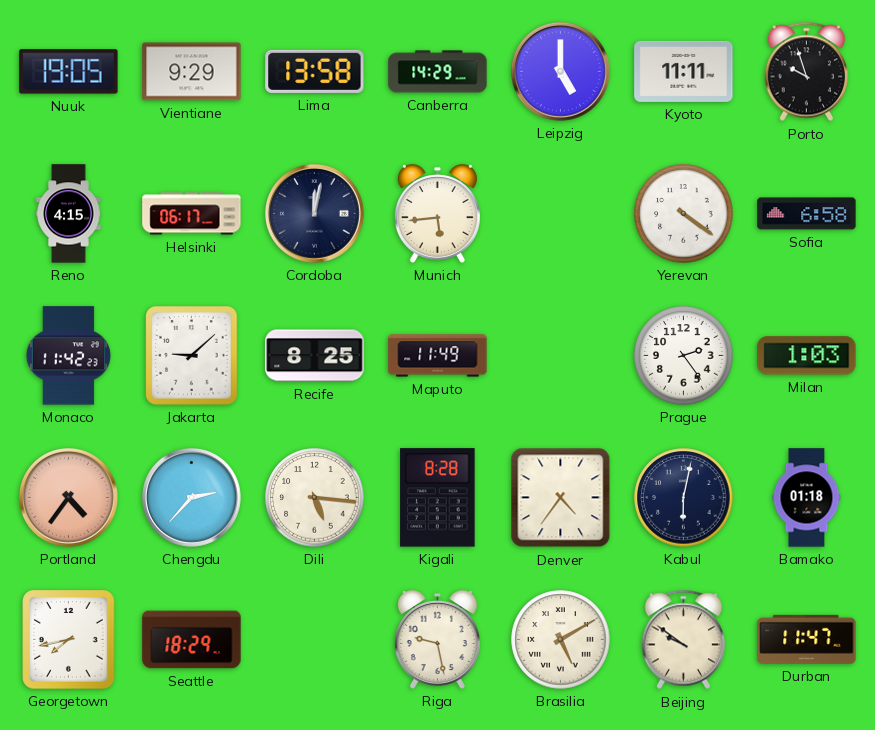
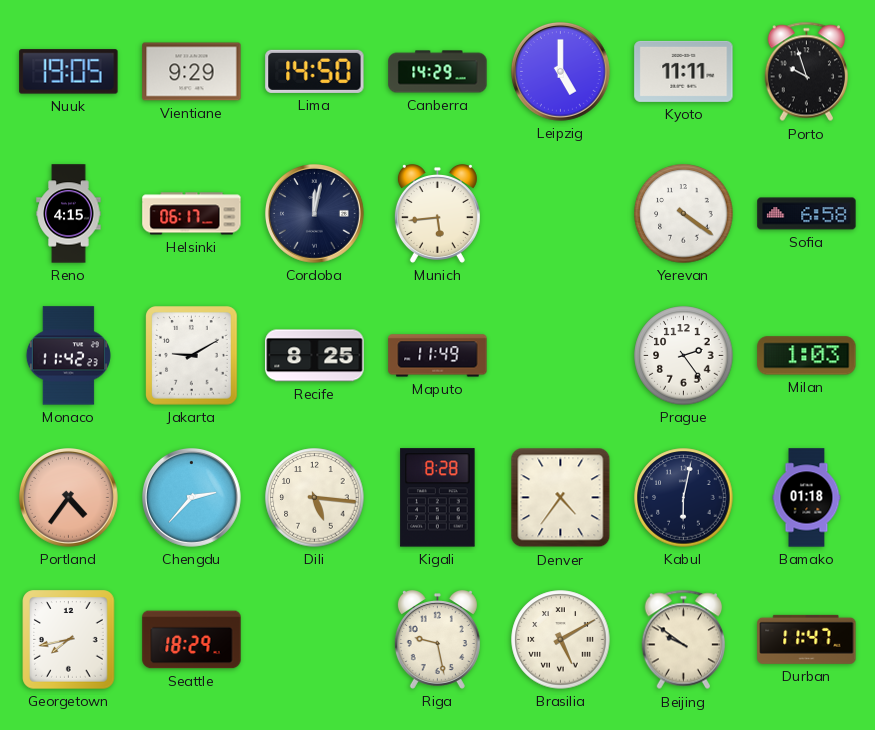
Lima: 13:58 -> 14:50
Jakarta: 9:08 -> 9:10
